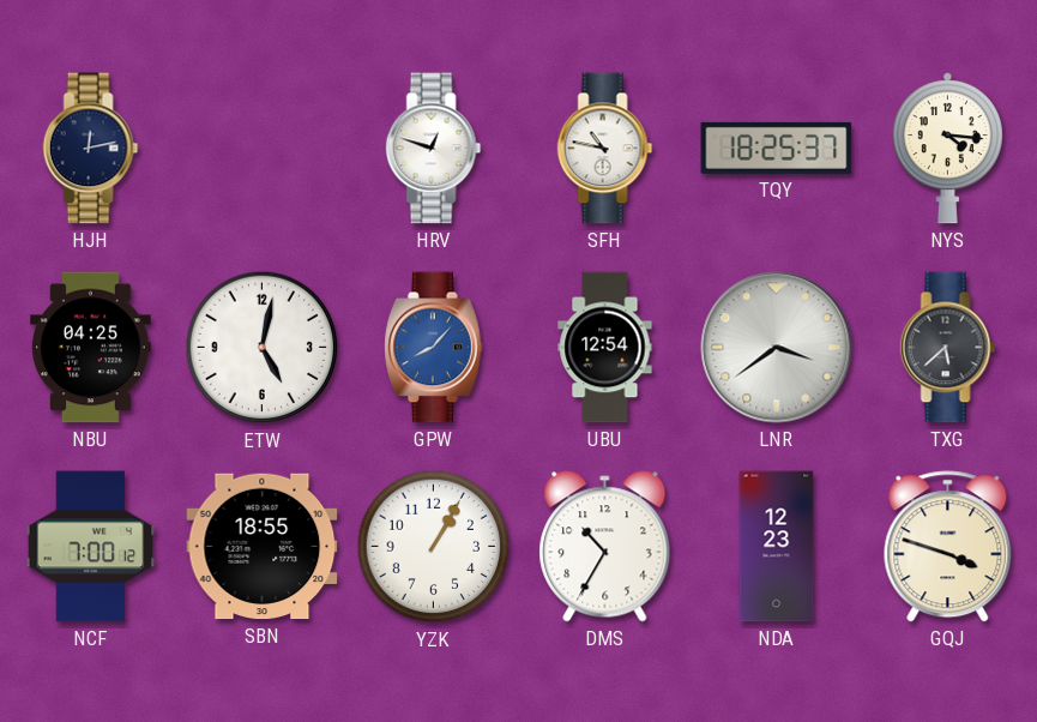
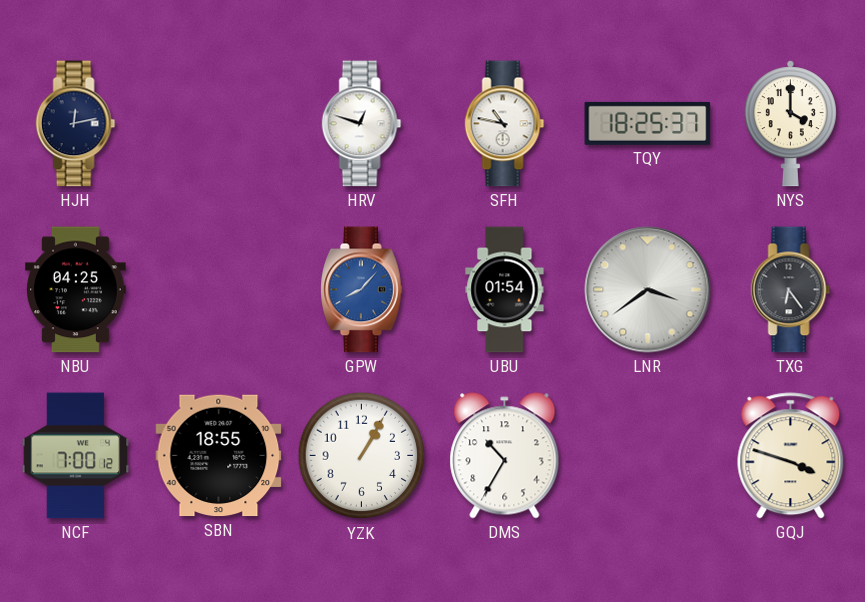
NYS: 4:16 -> 4:00
ETW: 5:02 -> none
UBU: 12:54 -> 01:54
TXG: 5:38 -> 6:24
NDA: 12:23 -> none
